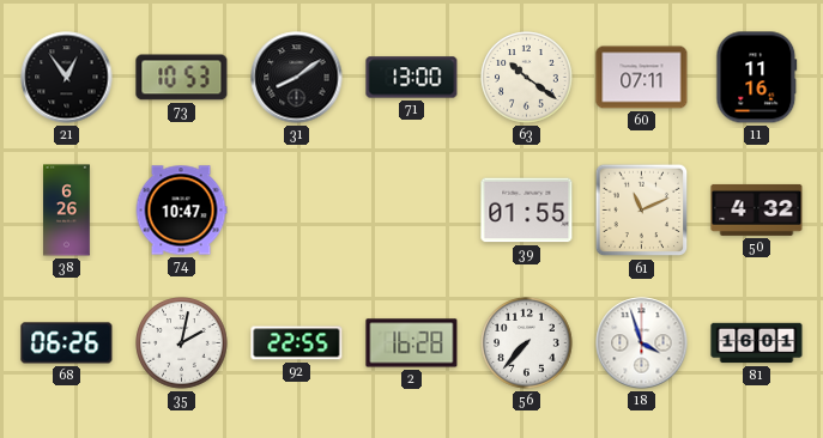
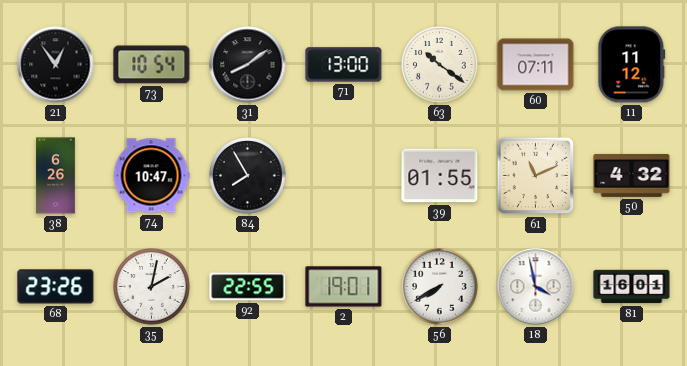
73: 10:53 -> 10:54
11: 11:16 -> 11:12
84: none -> 7:55
68: 06:26 -> 23:26
2: 16:28 -> 19:01
56: 7:37 -> 7:40
18: 3:57 -> 3:58
